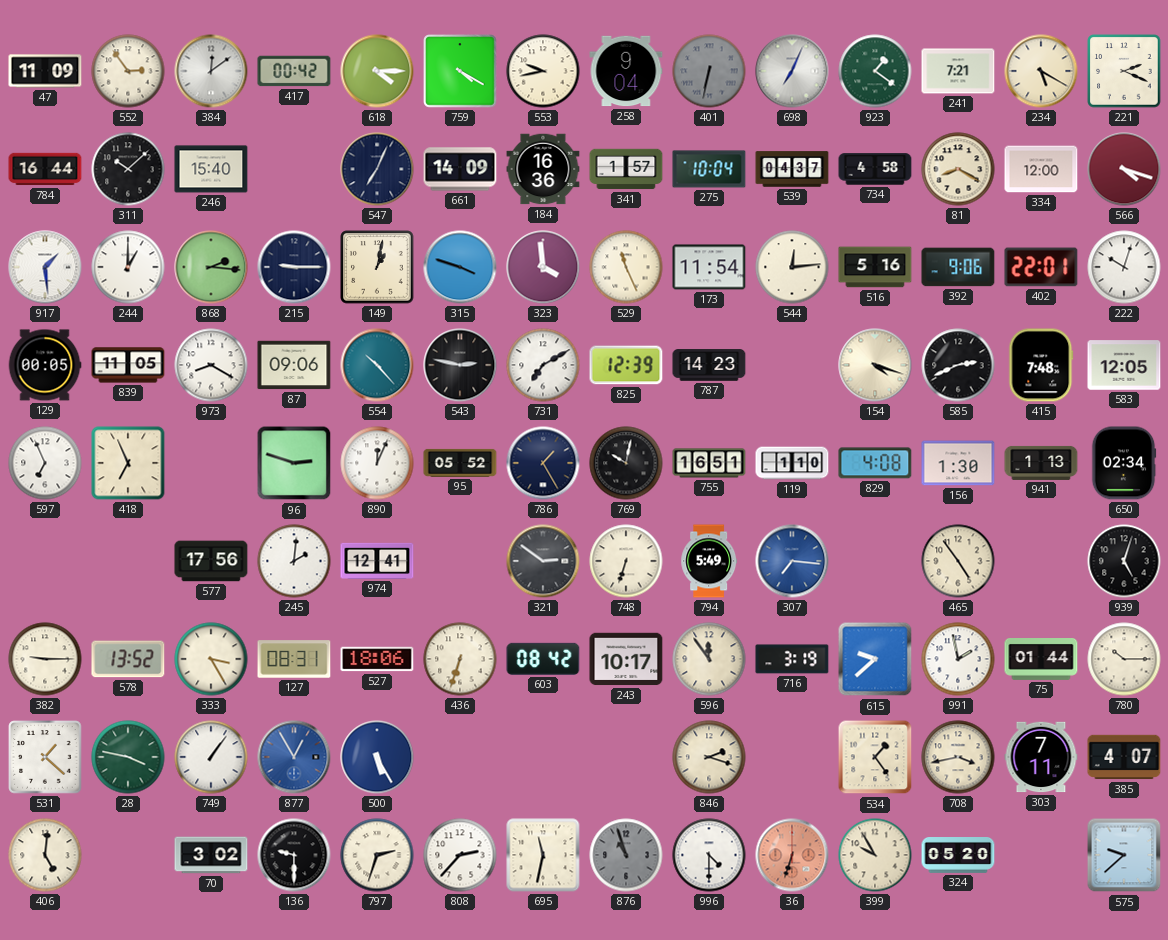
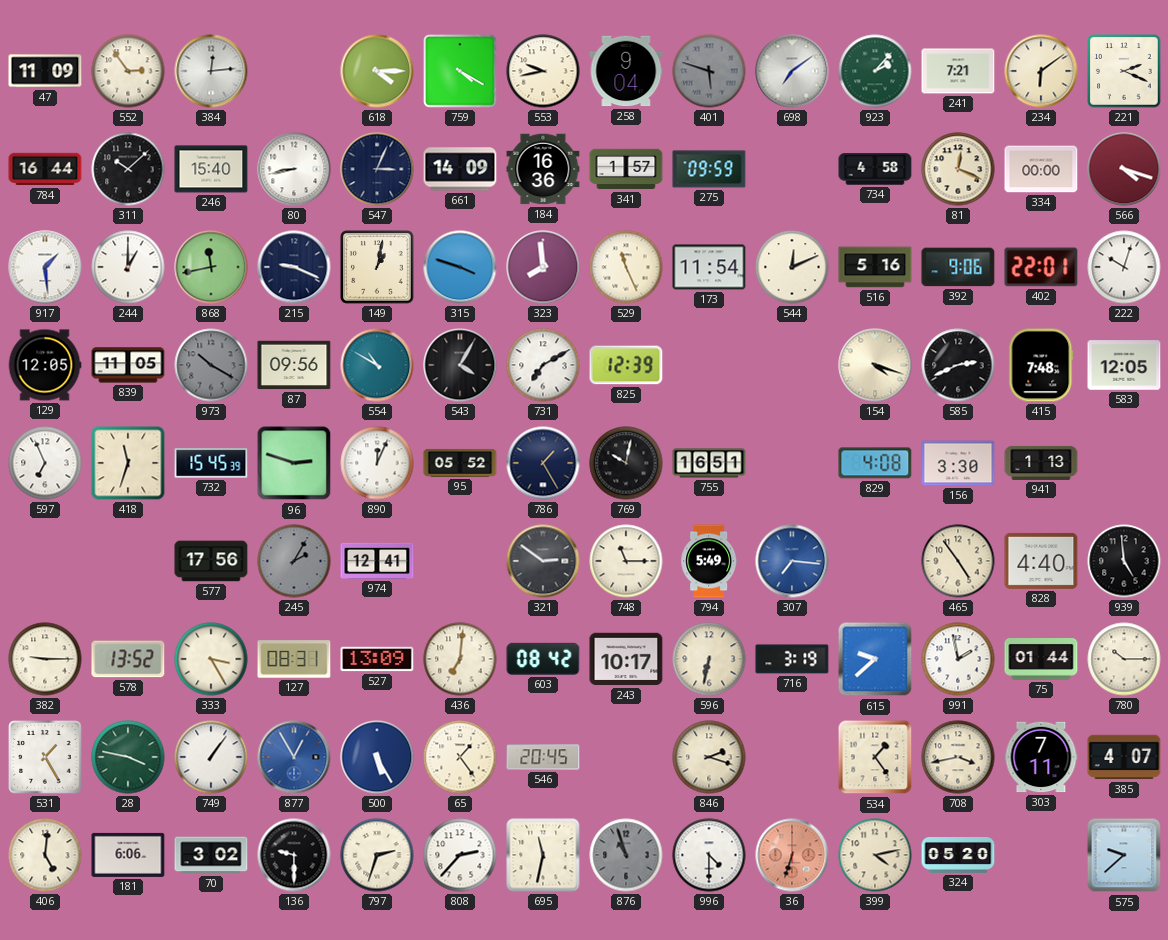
384: 12:09 -> 12:14
417: 00:42 -> none
401: 6:32 -> 5:48
698: 7:04 -> 7:09
923: 1:21 -> 2:07
234: 5:20 -> 6:09
80: none -> 8:43
547: 7:04 -> 3:04
275: 10:04 -> 09:59
539: 04:37 -> none
81: 8:20 -> 12:19
334: 12:00 -> 00:00
868: 2:16 -> 11:43
215: 9:15 -> 9:19
323: 3:59 -> 7:59
544: 12:14 -> 12:11
129: 00:05 -> 12:05
973: 8:20 -> 10:20
973 dial: white -> grey
87: 09:06 -> 09:56
554: 10:23 -> 10:50
543: 2:47 -> 4:05
787: 14:23 -> none
418: 6:56 -> 11:33
732: none -> 15:45
119: 1:10 -> none
156: 1:30 -> 3:30
650: 02:34 -> none
245: 2:01 -> 2:05
245 dial: white -> grey
748: 6:33 -> 11:15
828: none -> 4:40
939: 5:03 -> 4:59
527: 18:06 -> 13:09
436: 6:33 -> 7:01
596: 11:54 -> 6:32
531: 1:22 -> 1:25
65: none -> 1:24
546: none -> 20:45
181: none -> 6:06
399: 9:55 -> 4:13
